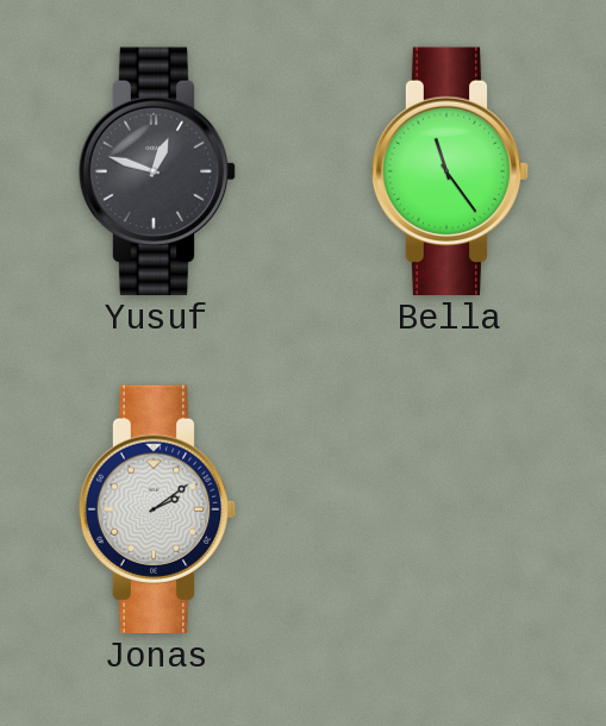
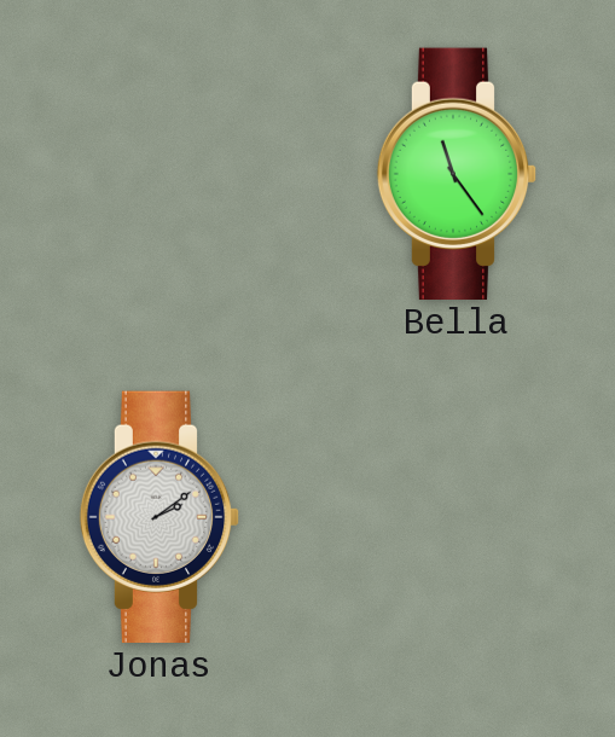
Yusuf: 12:48 -> none
